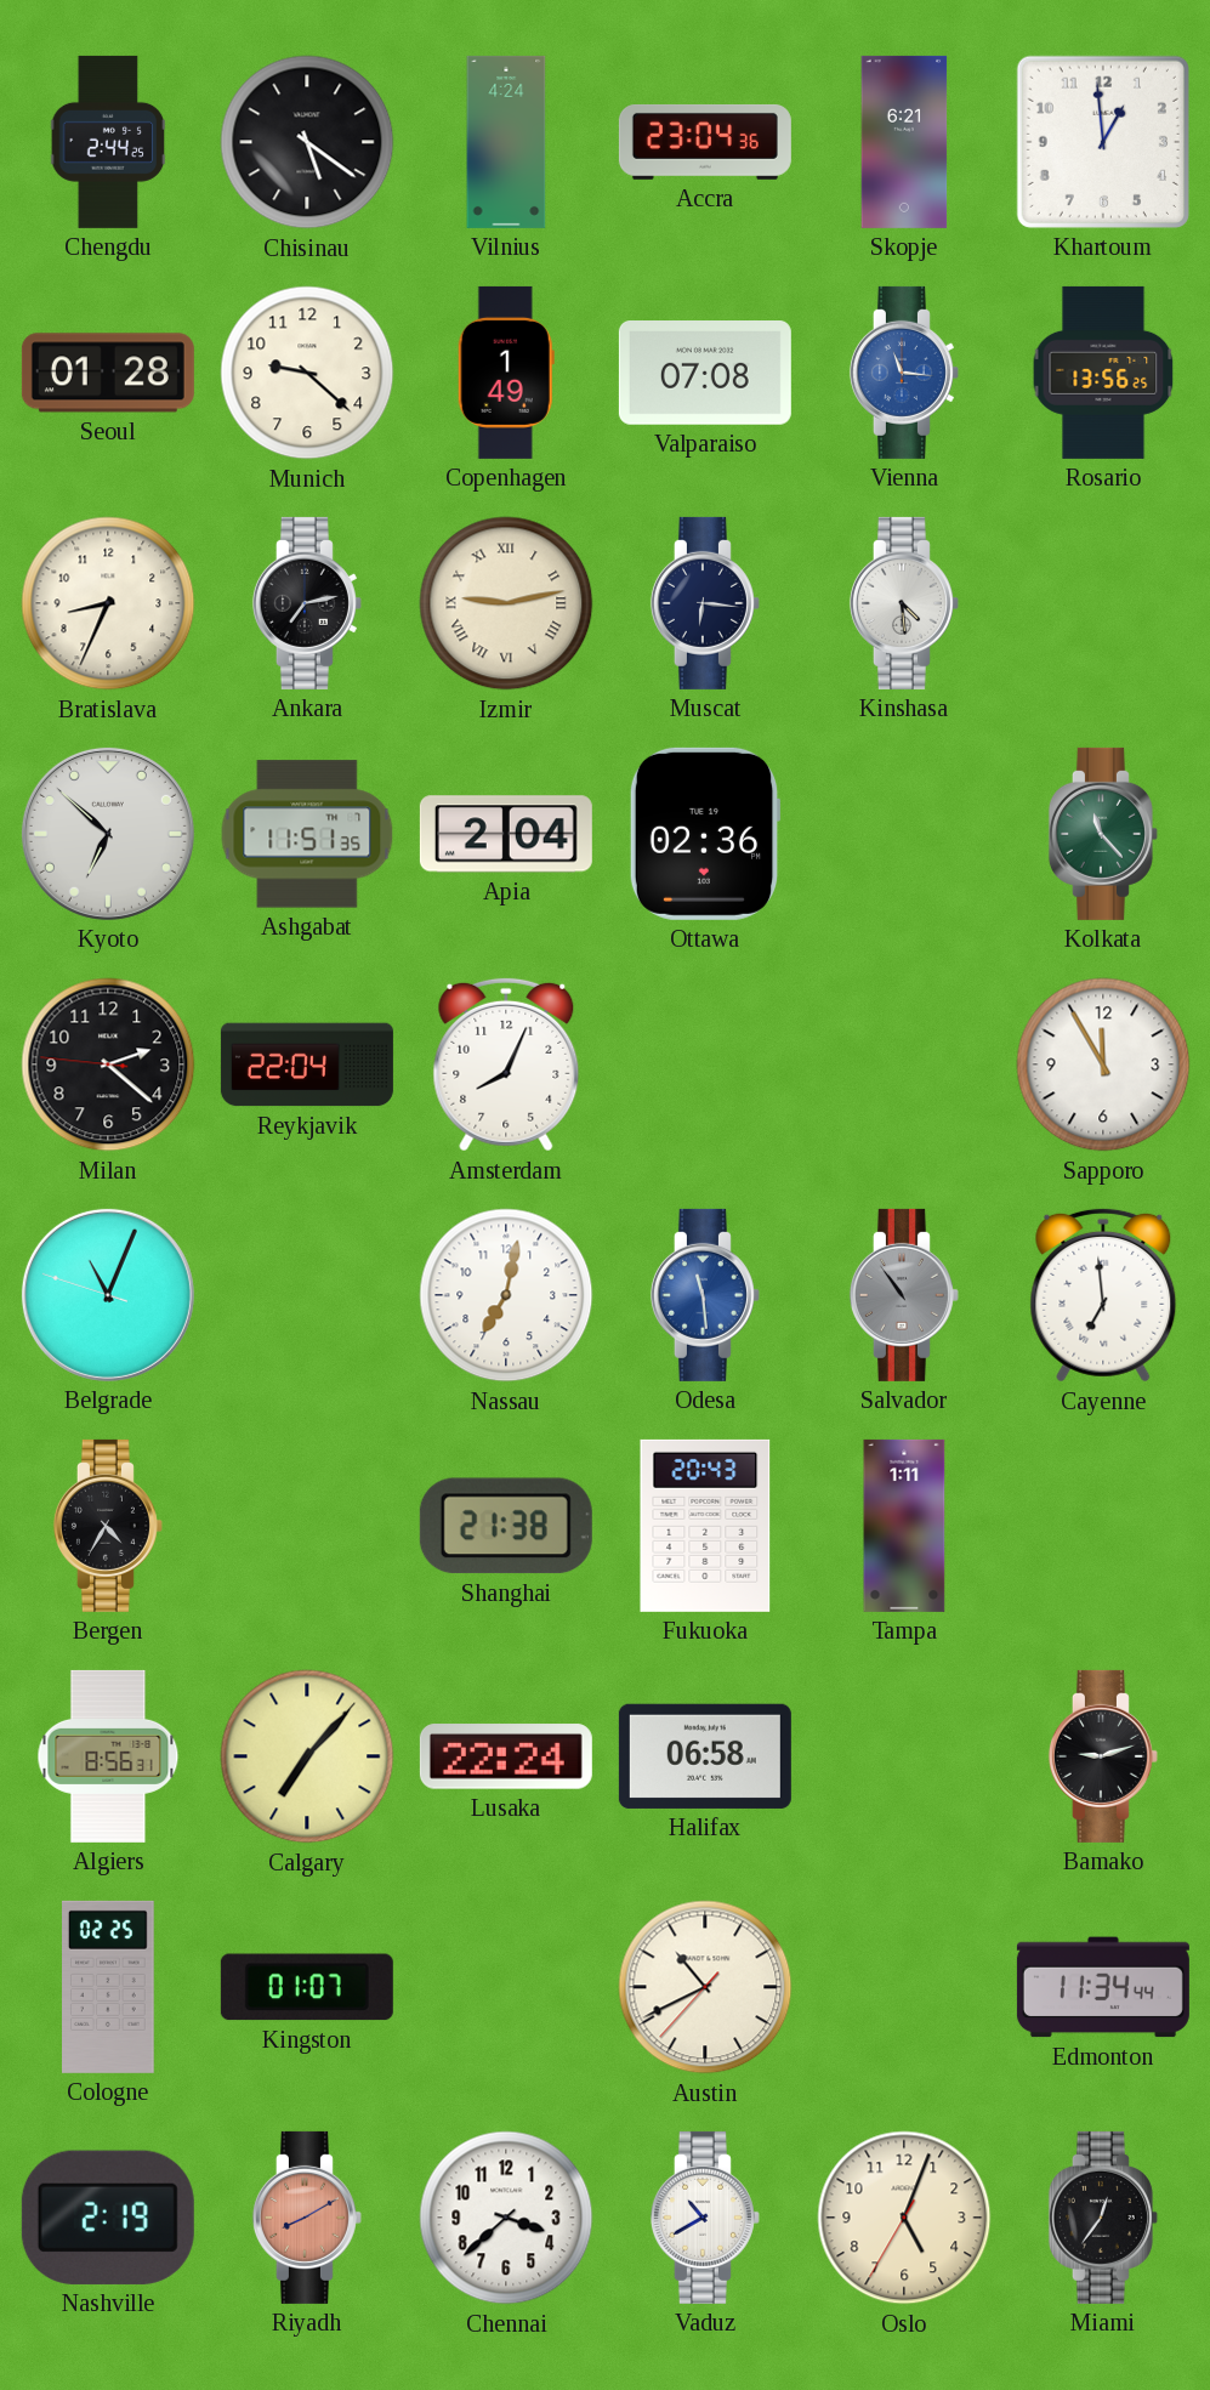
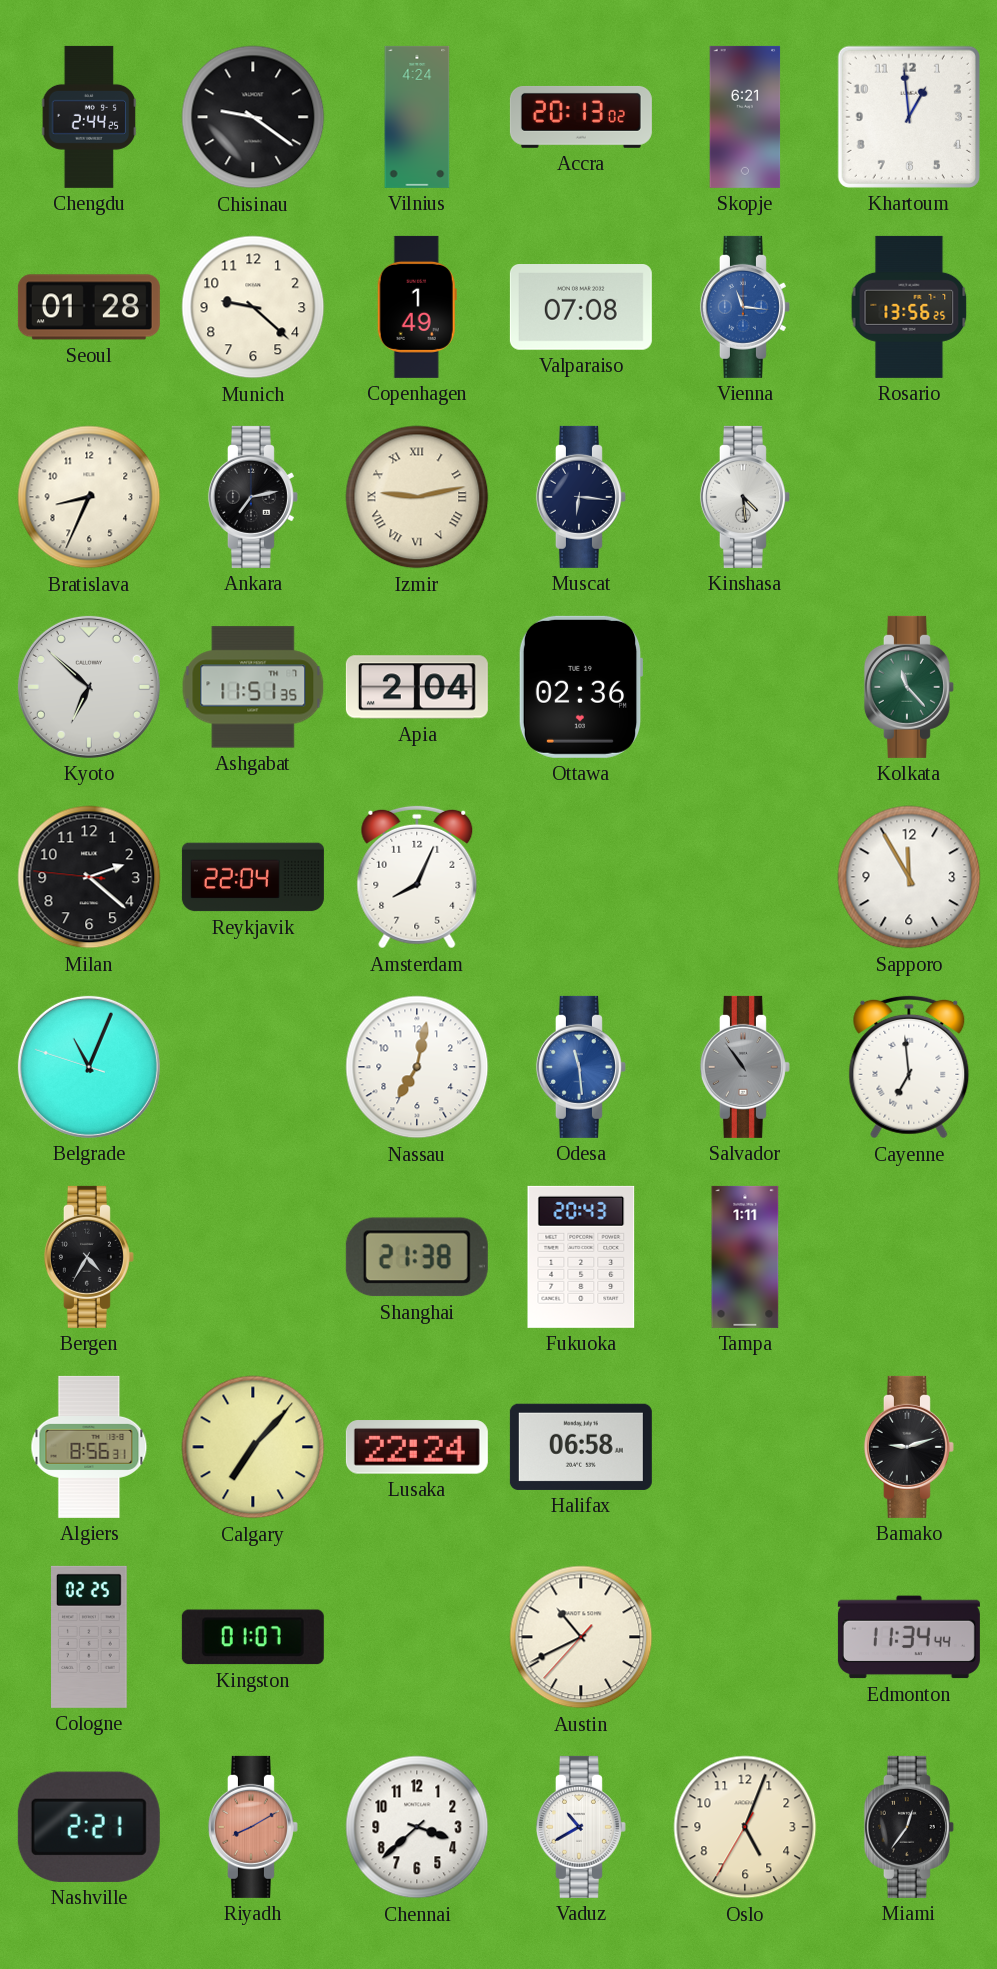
Chisinau: 5:21 -> 9:21
Accra: 23:04 -> 20:13
Nashville: 2:19 -> 2:21
